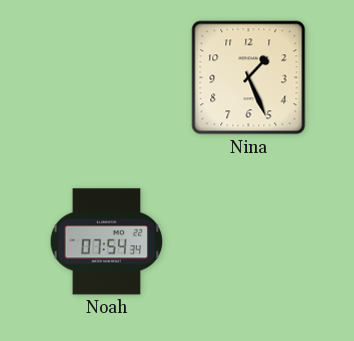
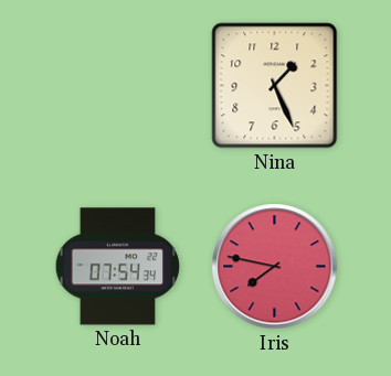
Iris: none -> 7:47
